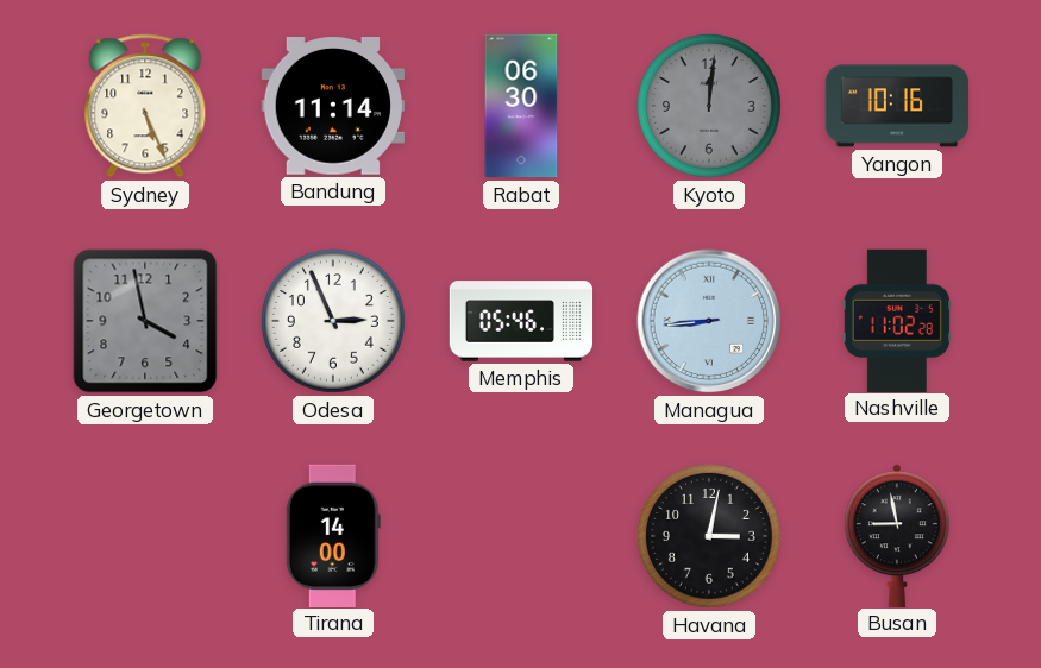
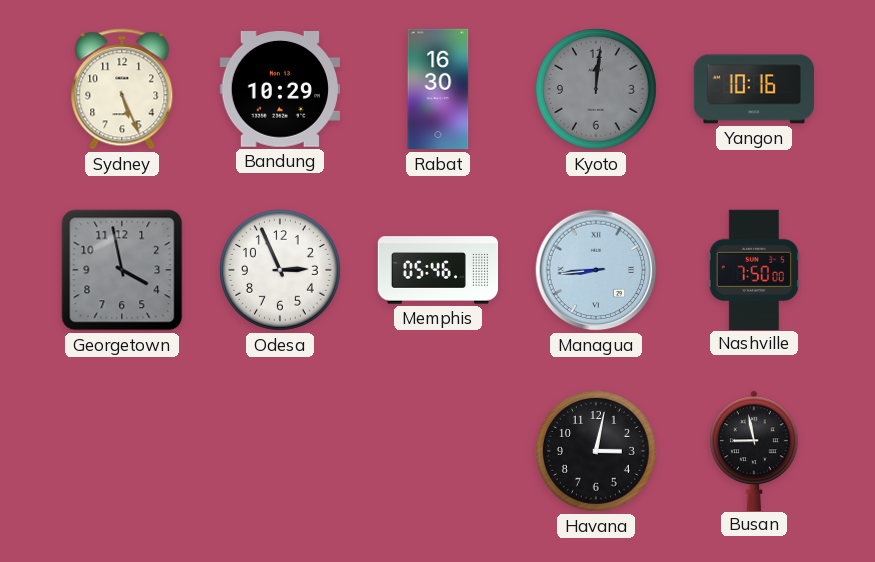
Bandung: 11:14 -> 10:29
Rabat: 06:30 -> 16:30
Nashville: 11:02 -> 7:50
Tirana: 14:00 -> none
